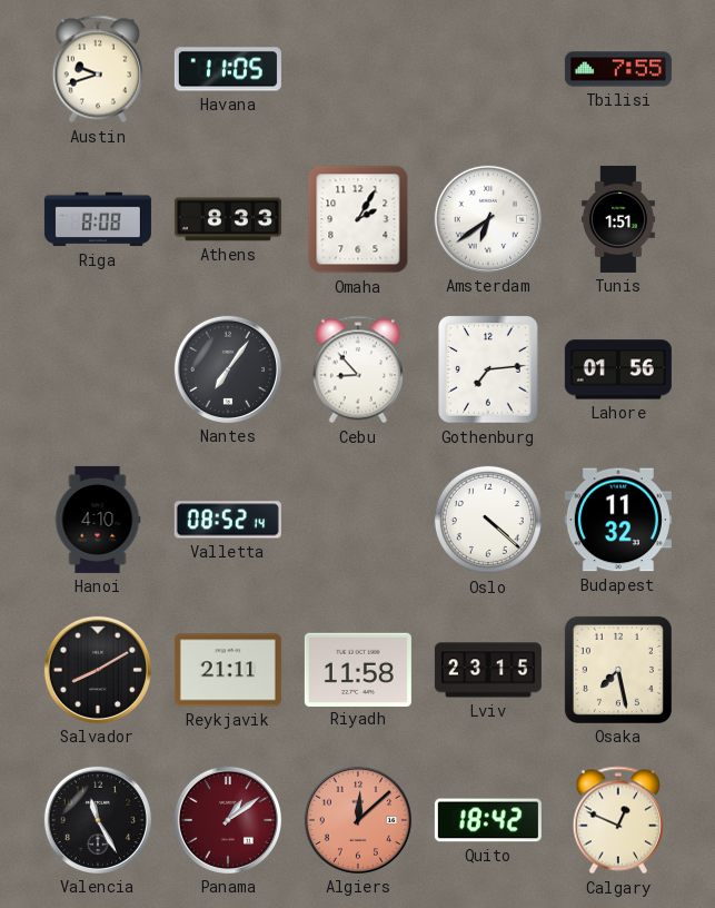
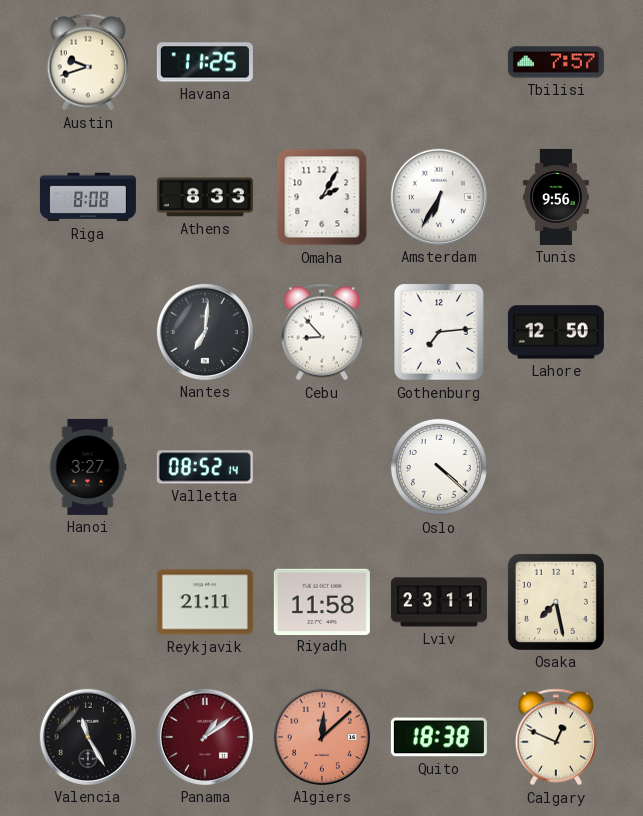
Havana: 11:05 -> 11:25
Tbilisi: 7:55 -> 7:57
Amsterdam: 6:39 -> 6:35
Tunis: 1:51 -> 9:56
Nantes: 7:06 -> 7:01
Lahore: 01:56 -> 12:50
Hanoi: 4:10 -> 3:27
Budapest: 11:32 -> none
Salvador: 8:10 -> none
Lviv: 23:15 -> 23:11
Quito: 18:42 -> 18:38
